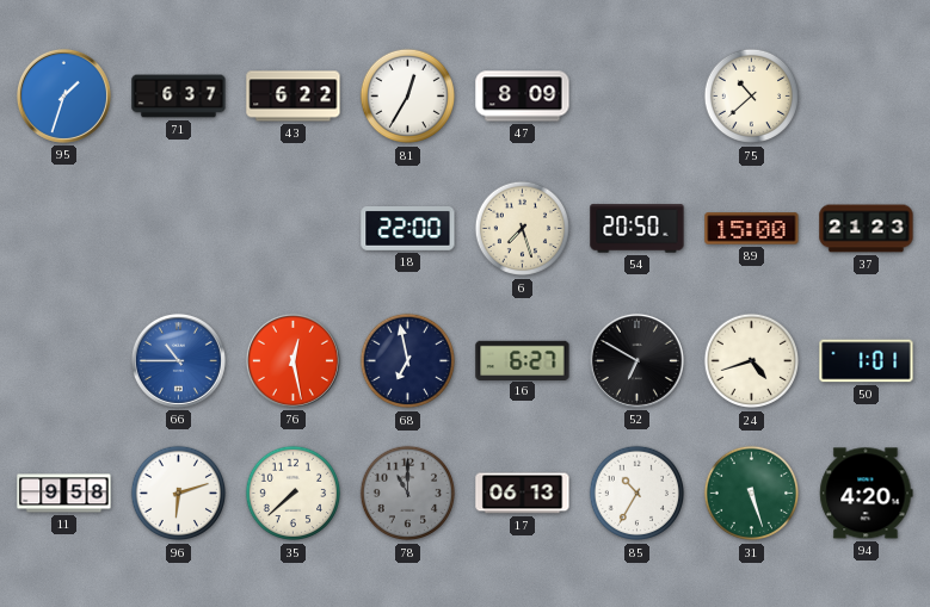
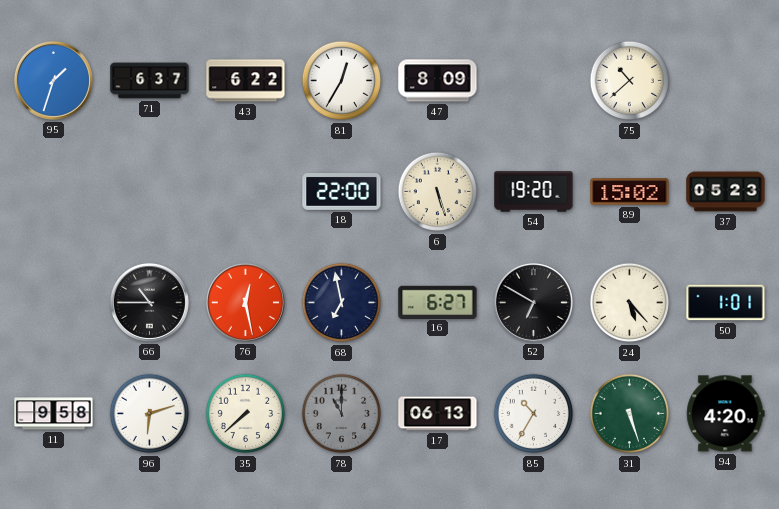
6: 7:27 -> 5:27
54: 20:50 -> 19:20
89: 15:00 -> 15:02
37: 21:23 -> 05:23
66 dial: blue -> black
24: 4:42 -> 5:23
